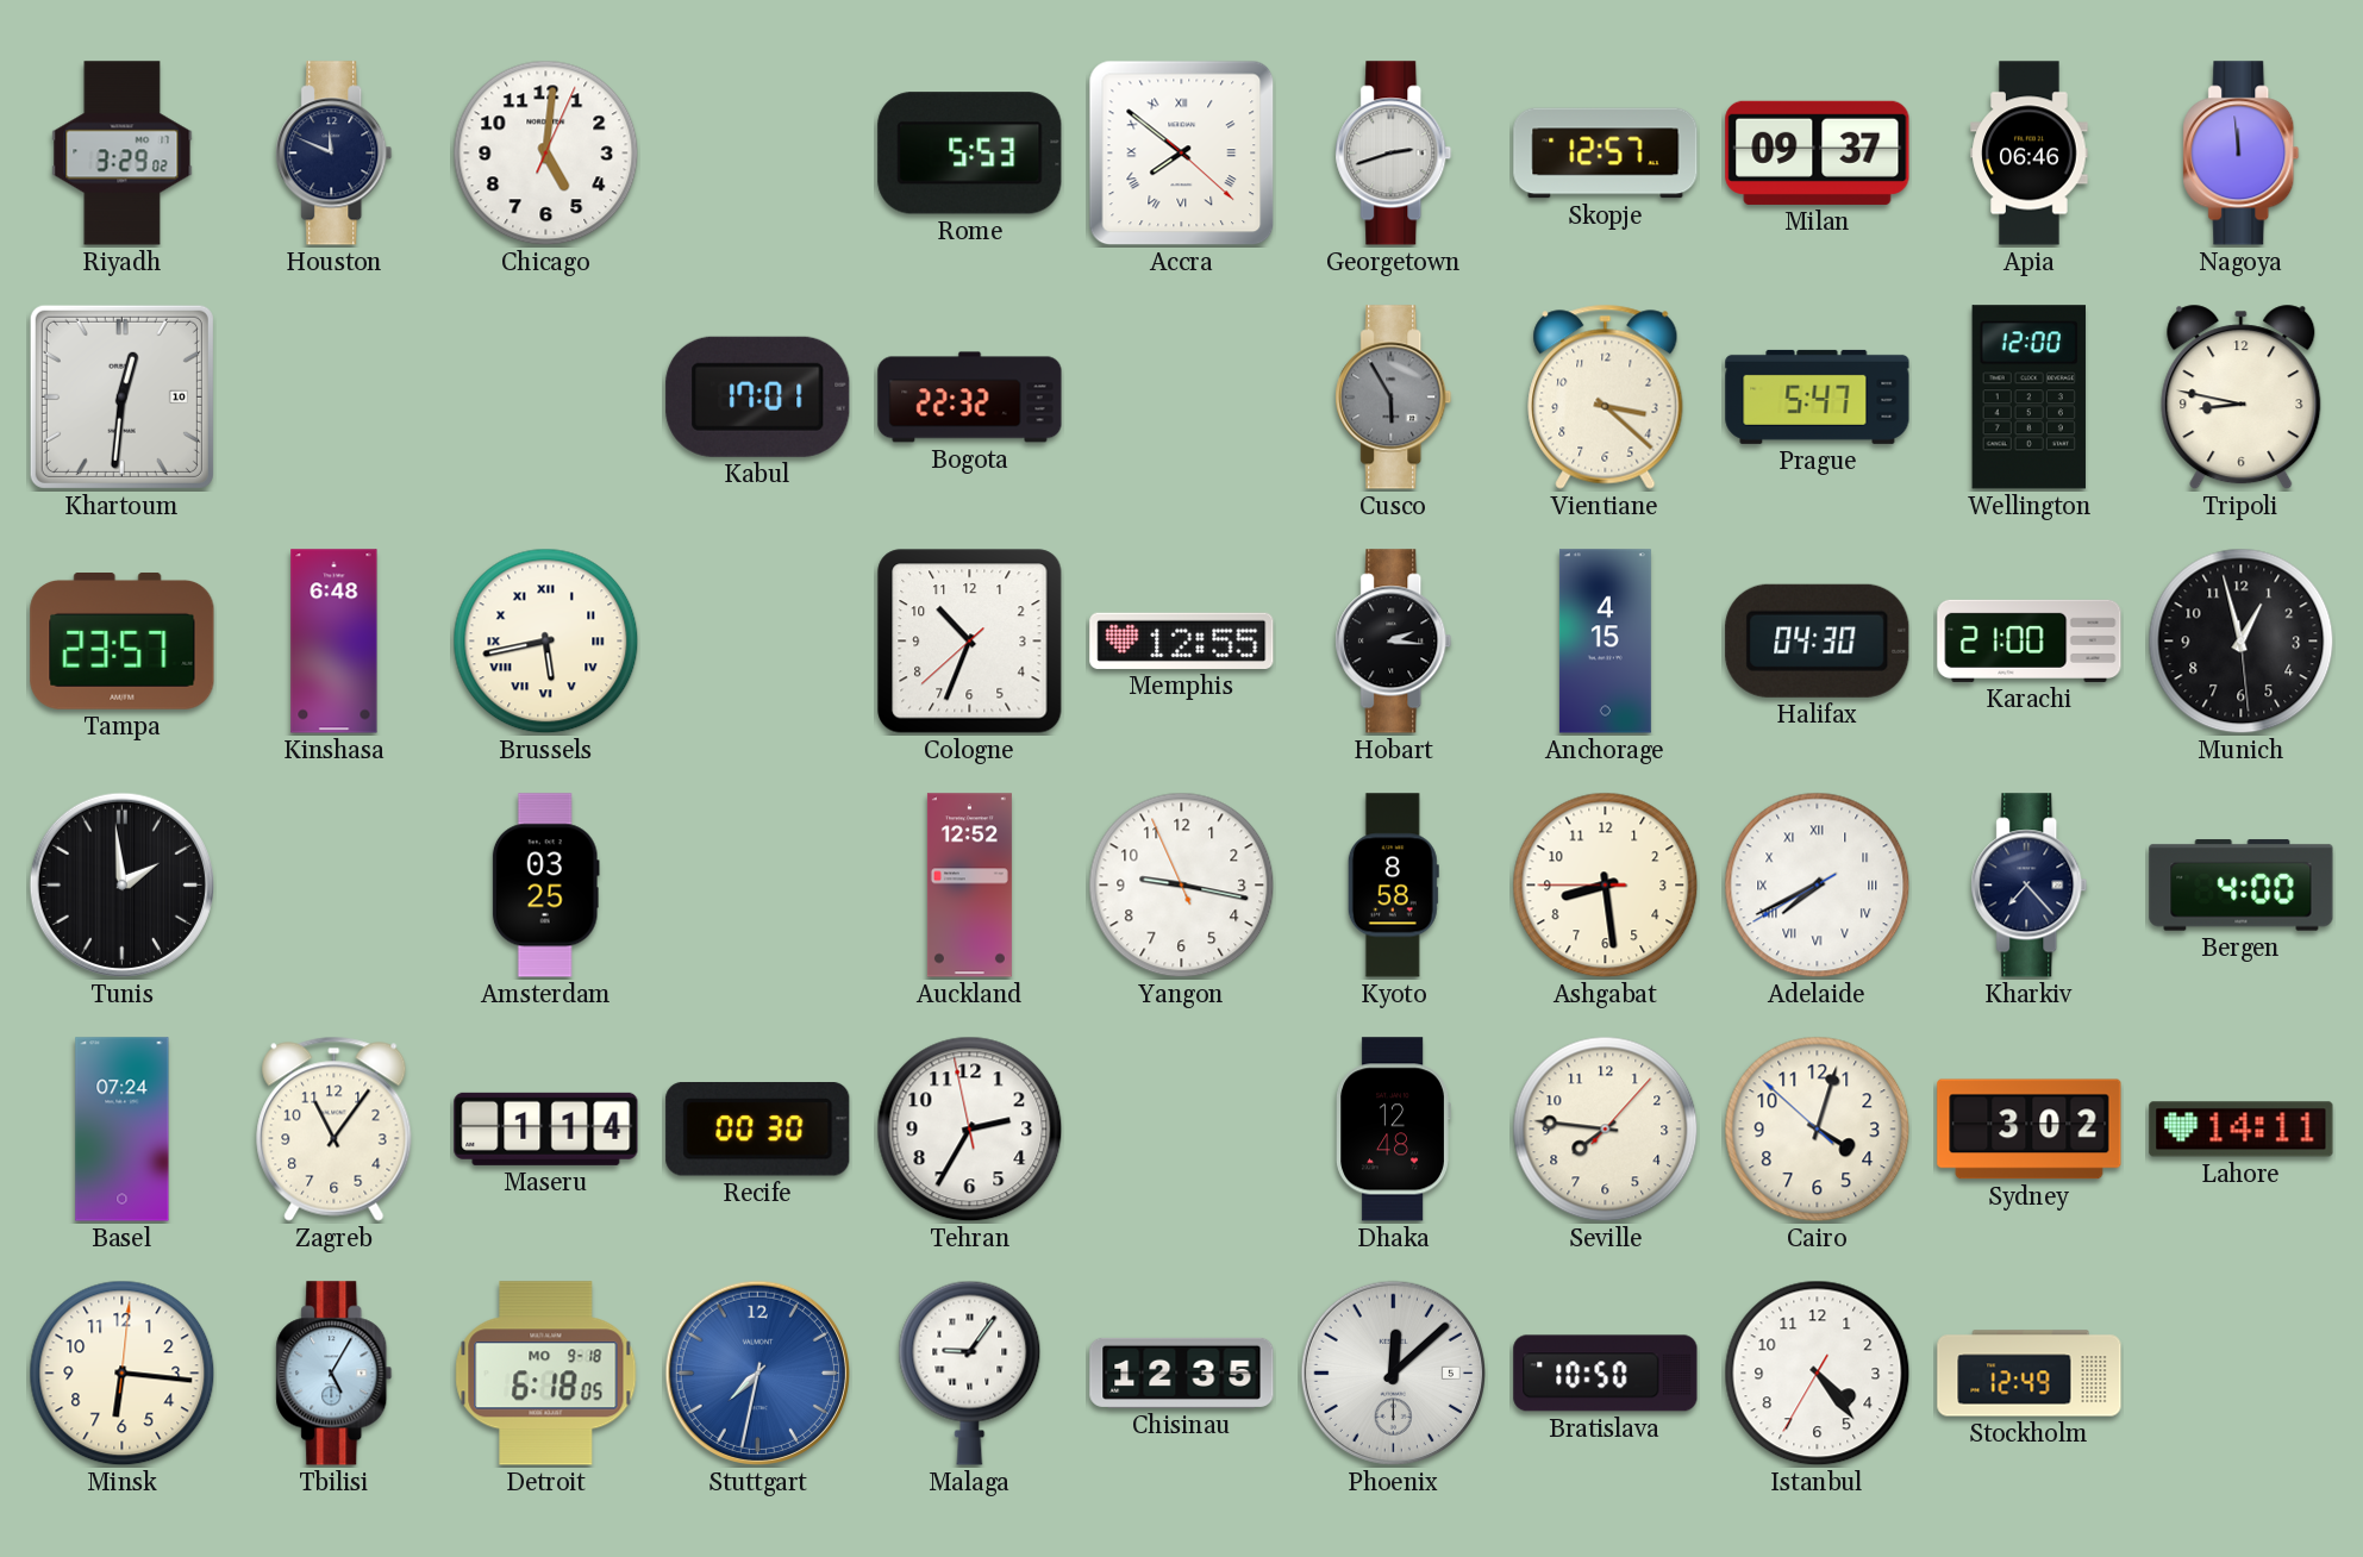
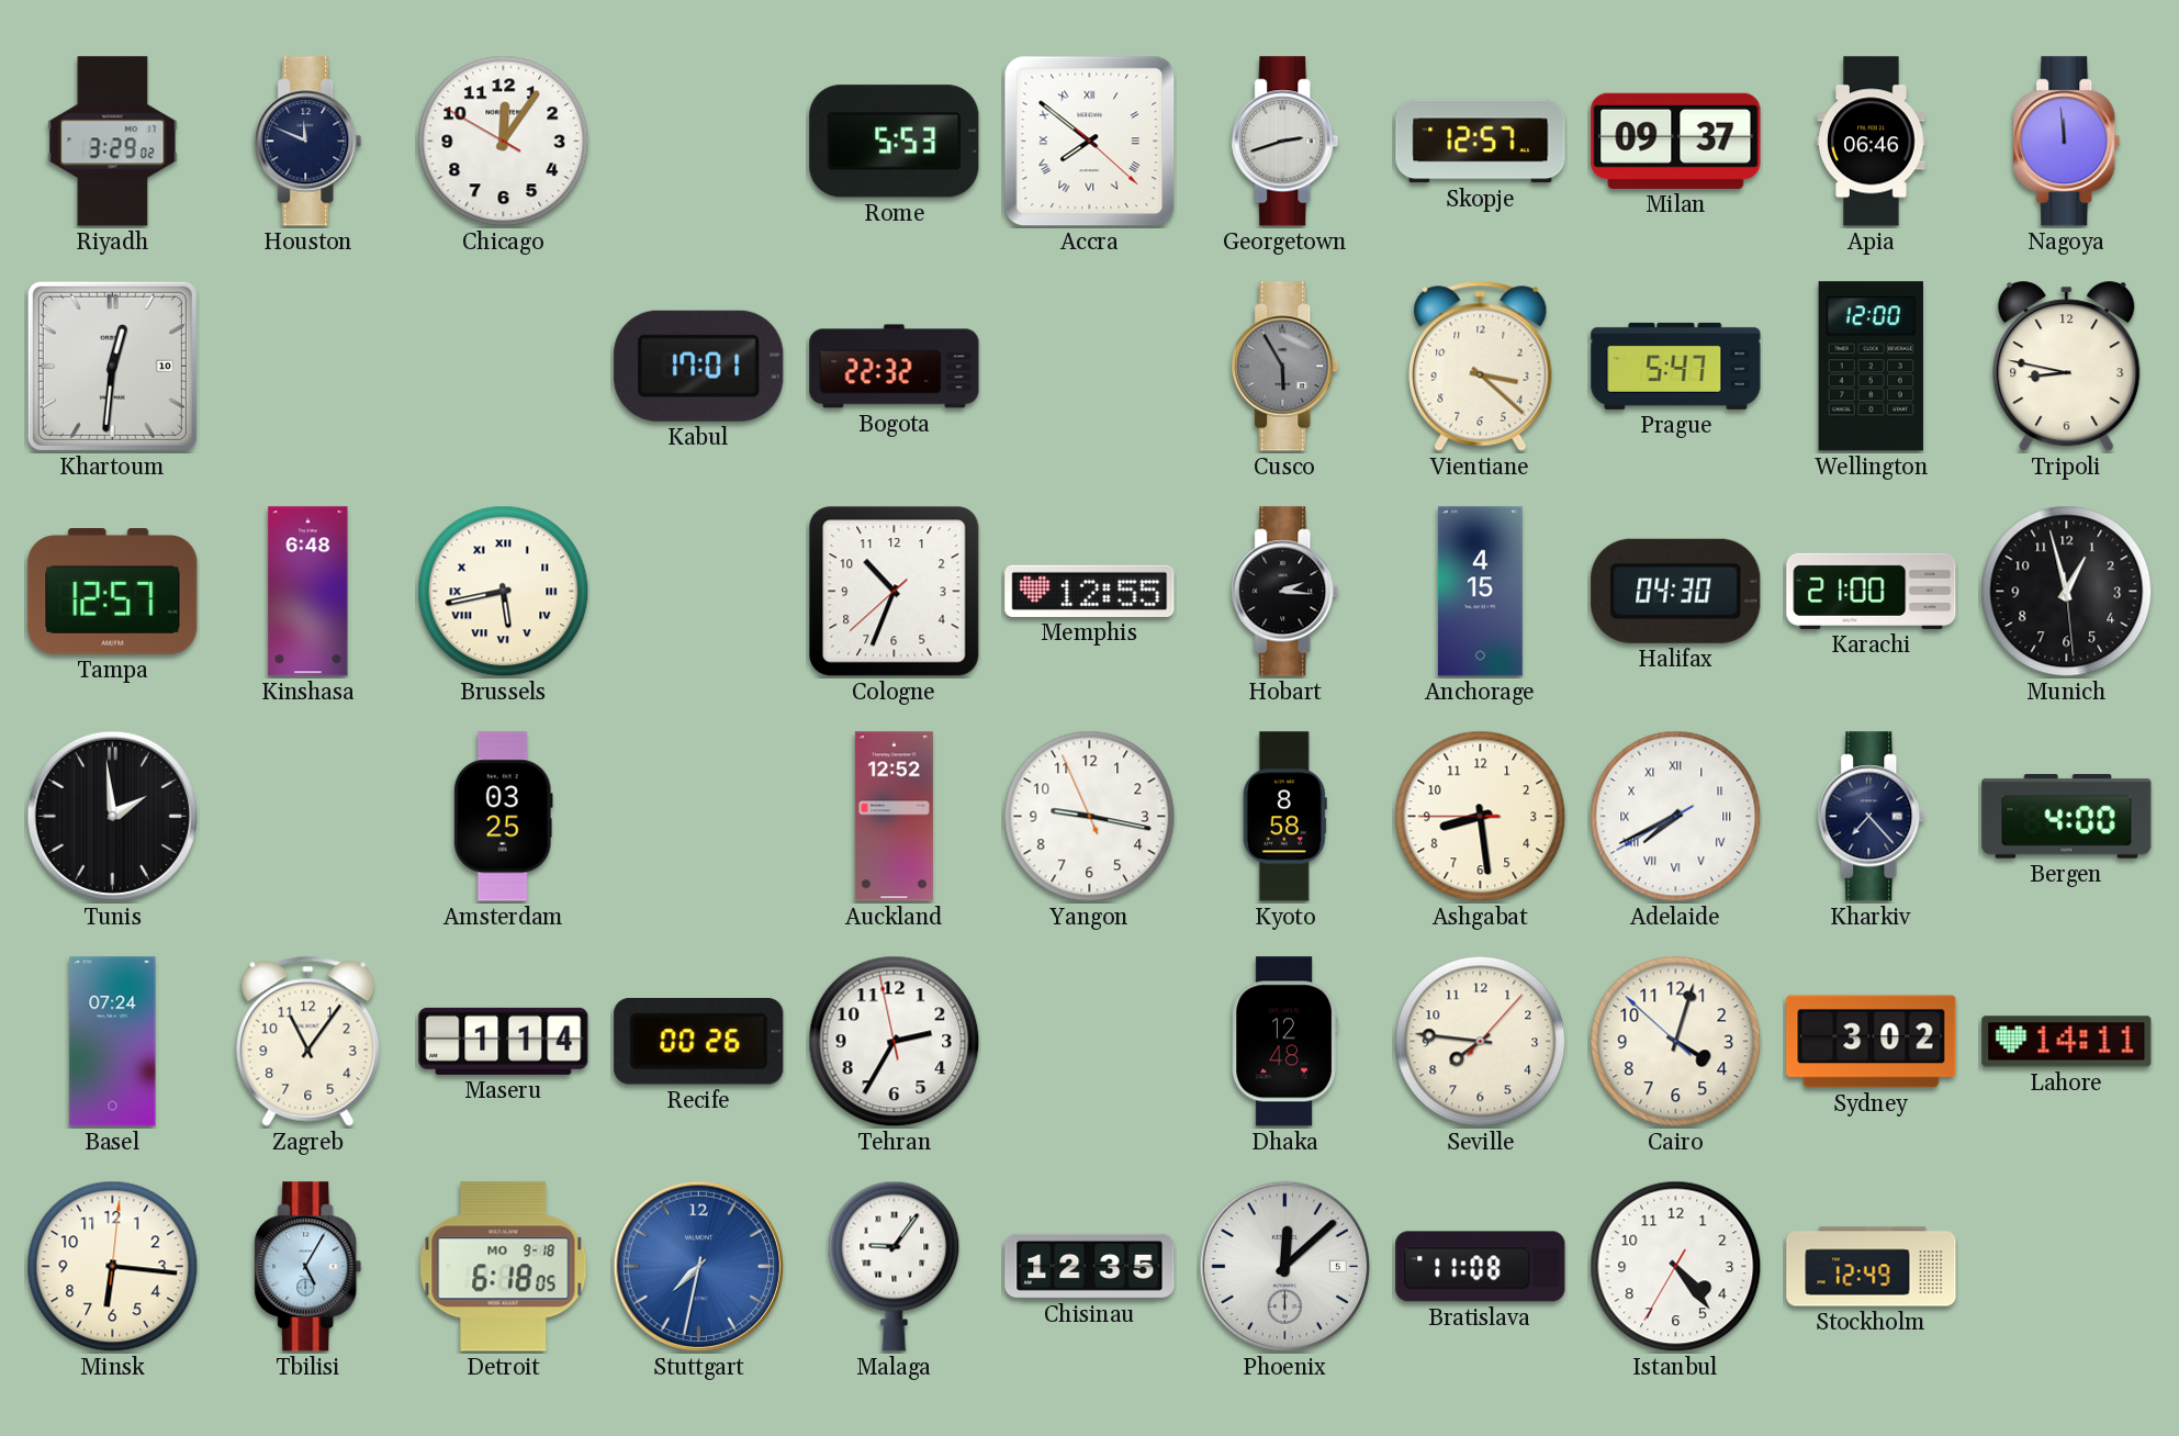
Chicago: 5:01 -> 12:05
Tampa: 23:57 -> 12:57
Recife: 00:30 -> 00:26
Bratislava: 10:50 -> 11:08
